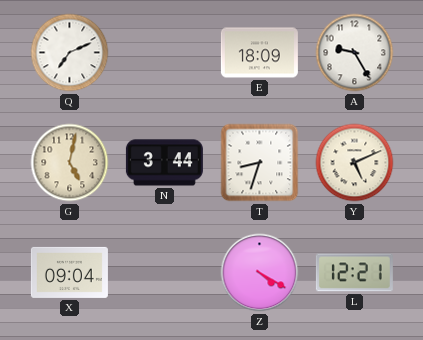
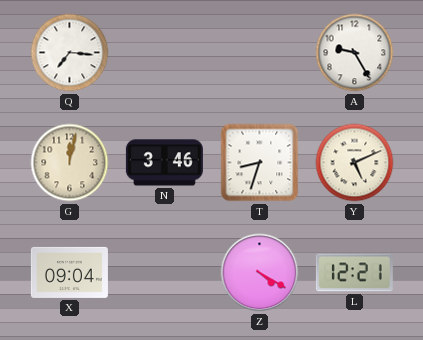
Q: 7:11 -> 7:16
E: 18:09 -> none
G: 5:02 -> 12:02
N: 3:44 -> 3:46
